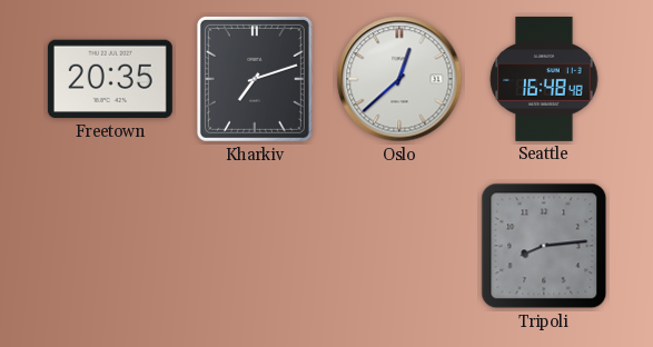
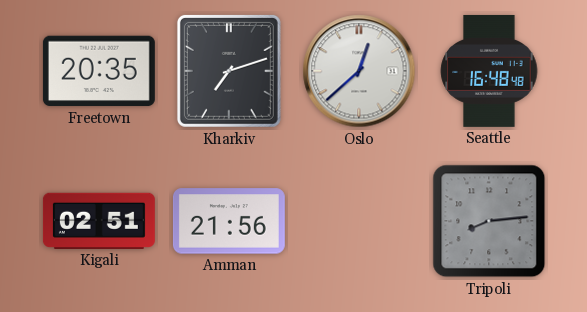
Kigali: none -> 02:51
Amman: none -> 21:56
